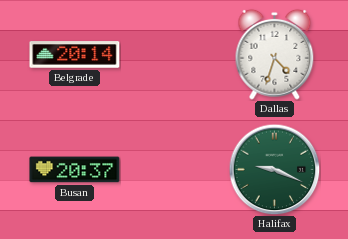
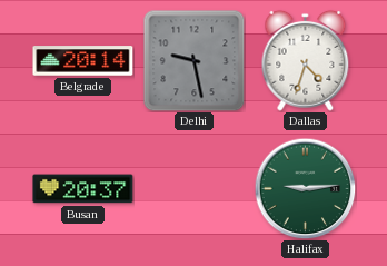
Delhi: none -> 9:28
Halifax: 9:19 -> 9:14
